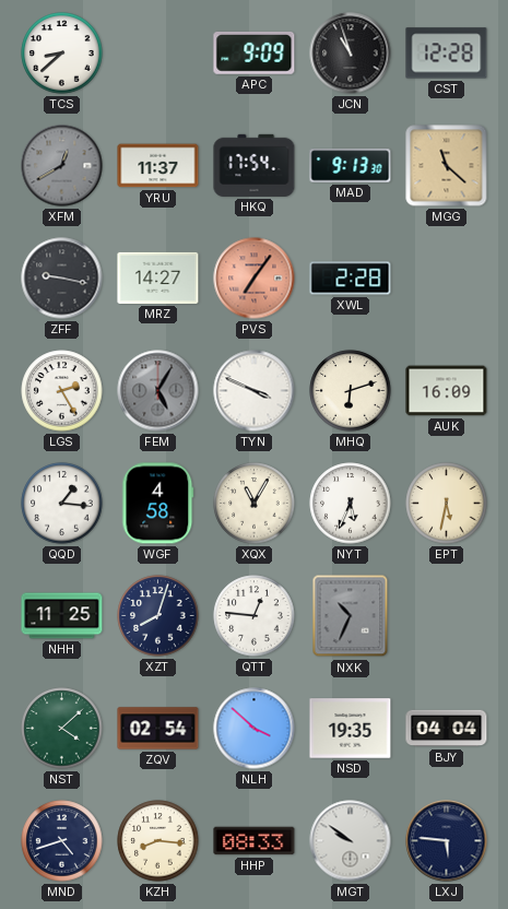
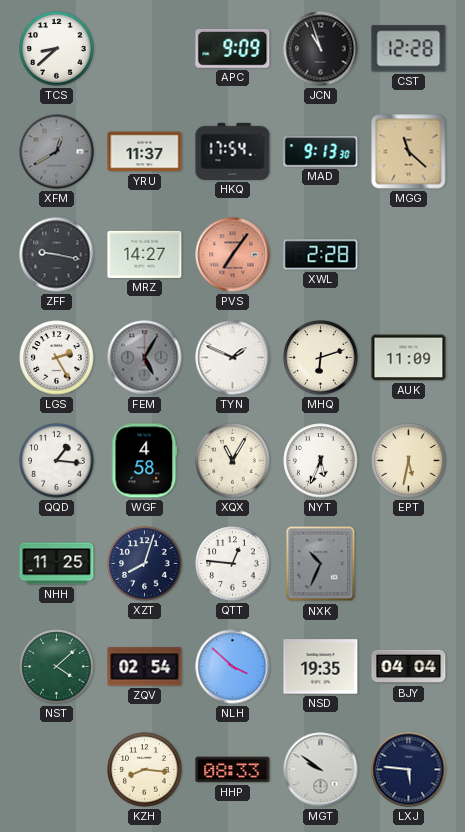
TYN: 3:49 -> 1:49
AUK: 16:09 -> 11:09
MND: 4:42 -> none
